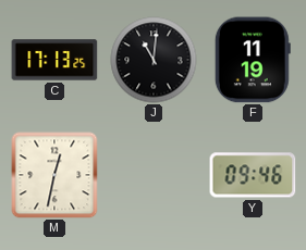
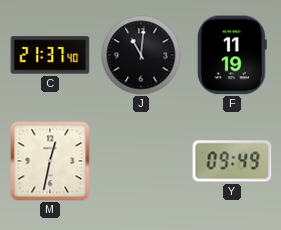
C: 17:13 -> 21:37
Y: 09:46 -> 09:49
